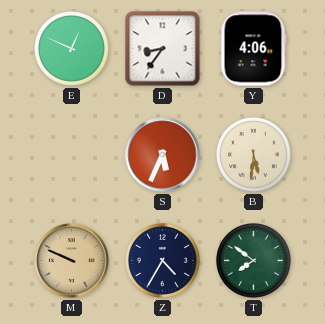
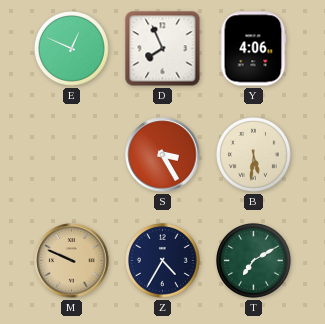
D: 8:36 -> 7:56
S: 5:34 -> 3:25
T: 7:51 -> 7:10
